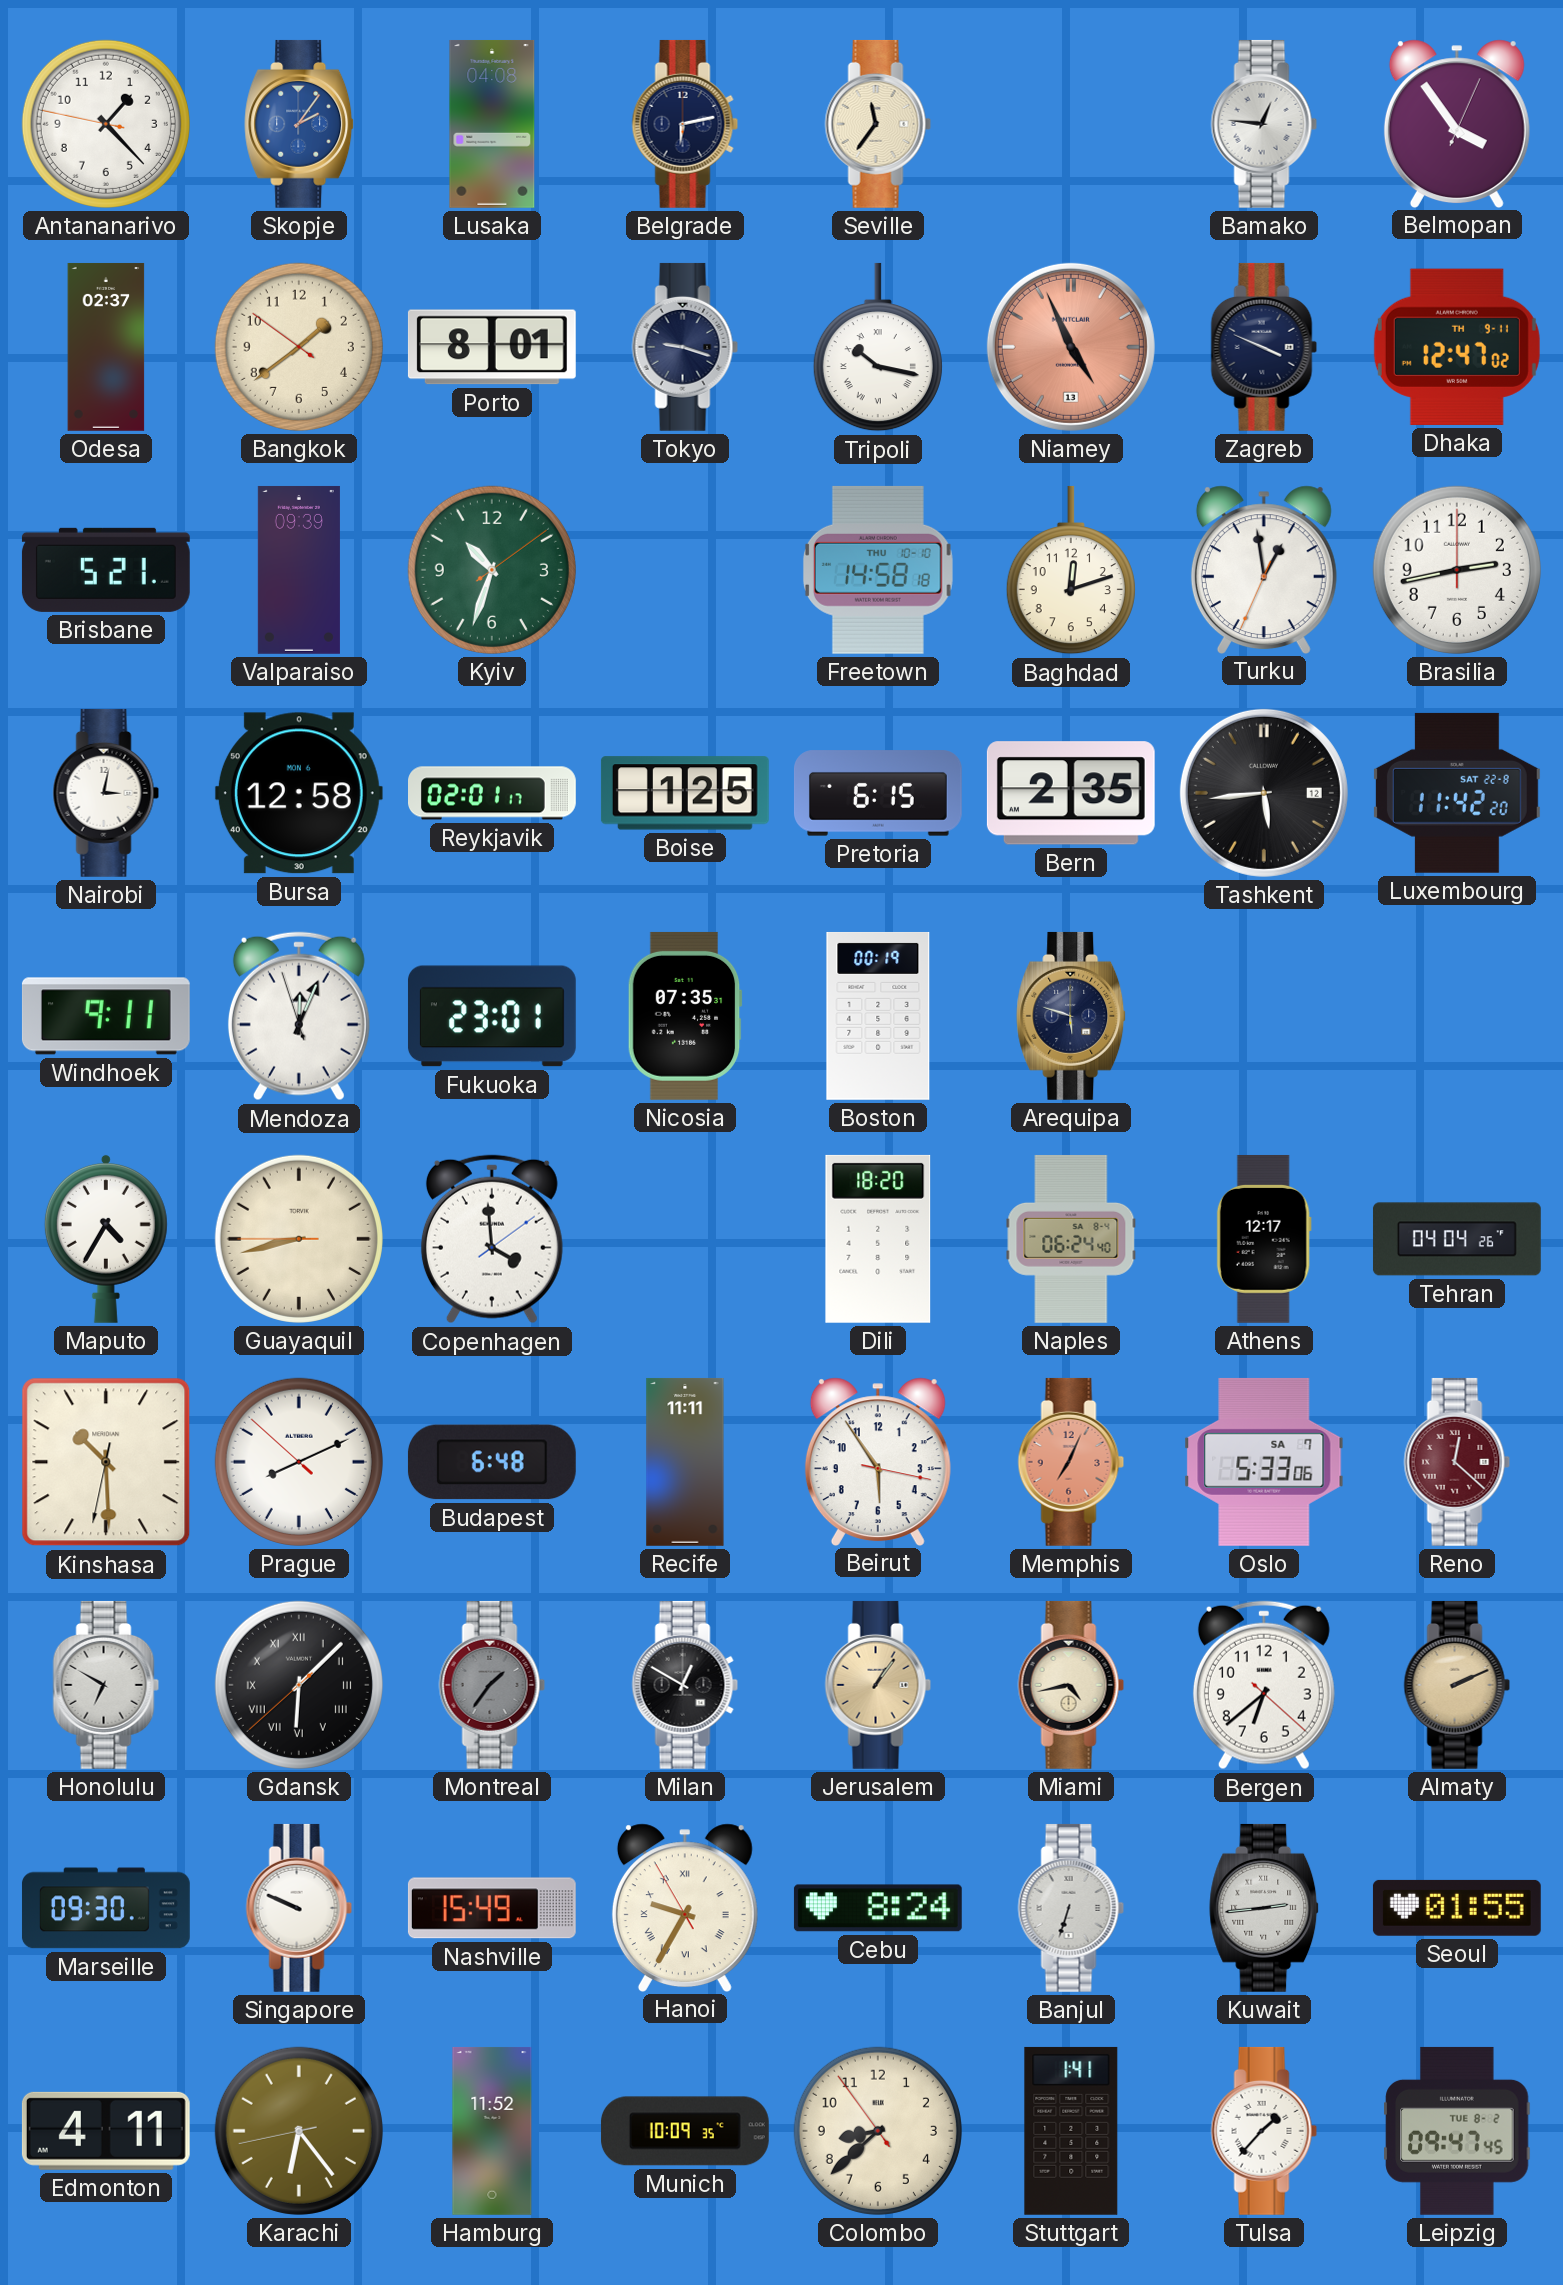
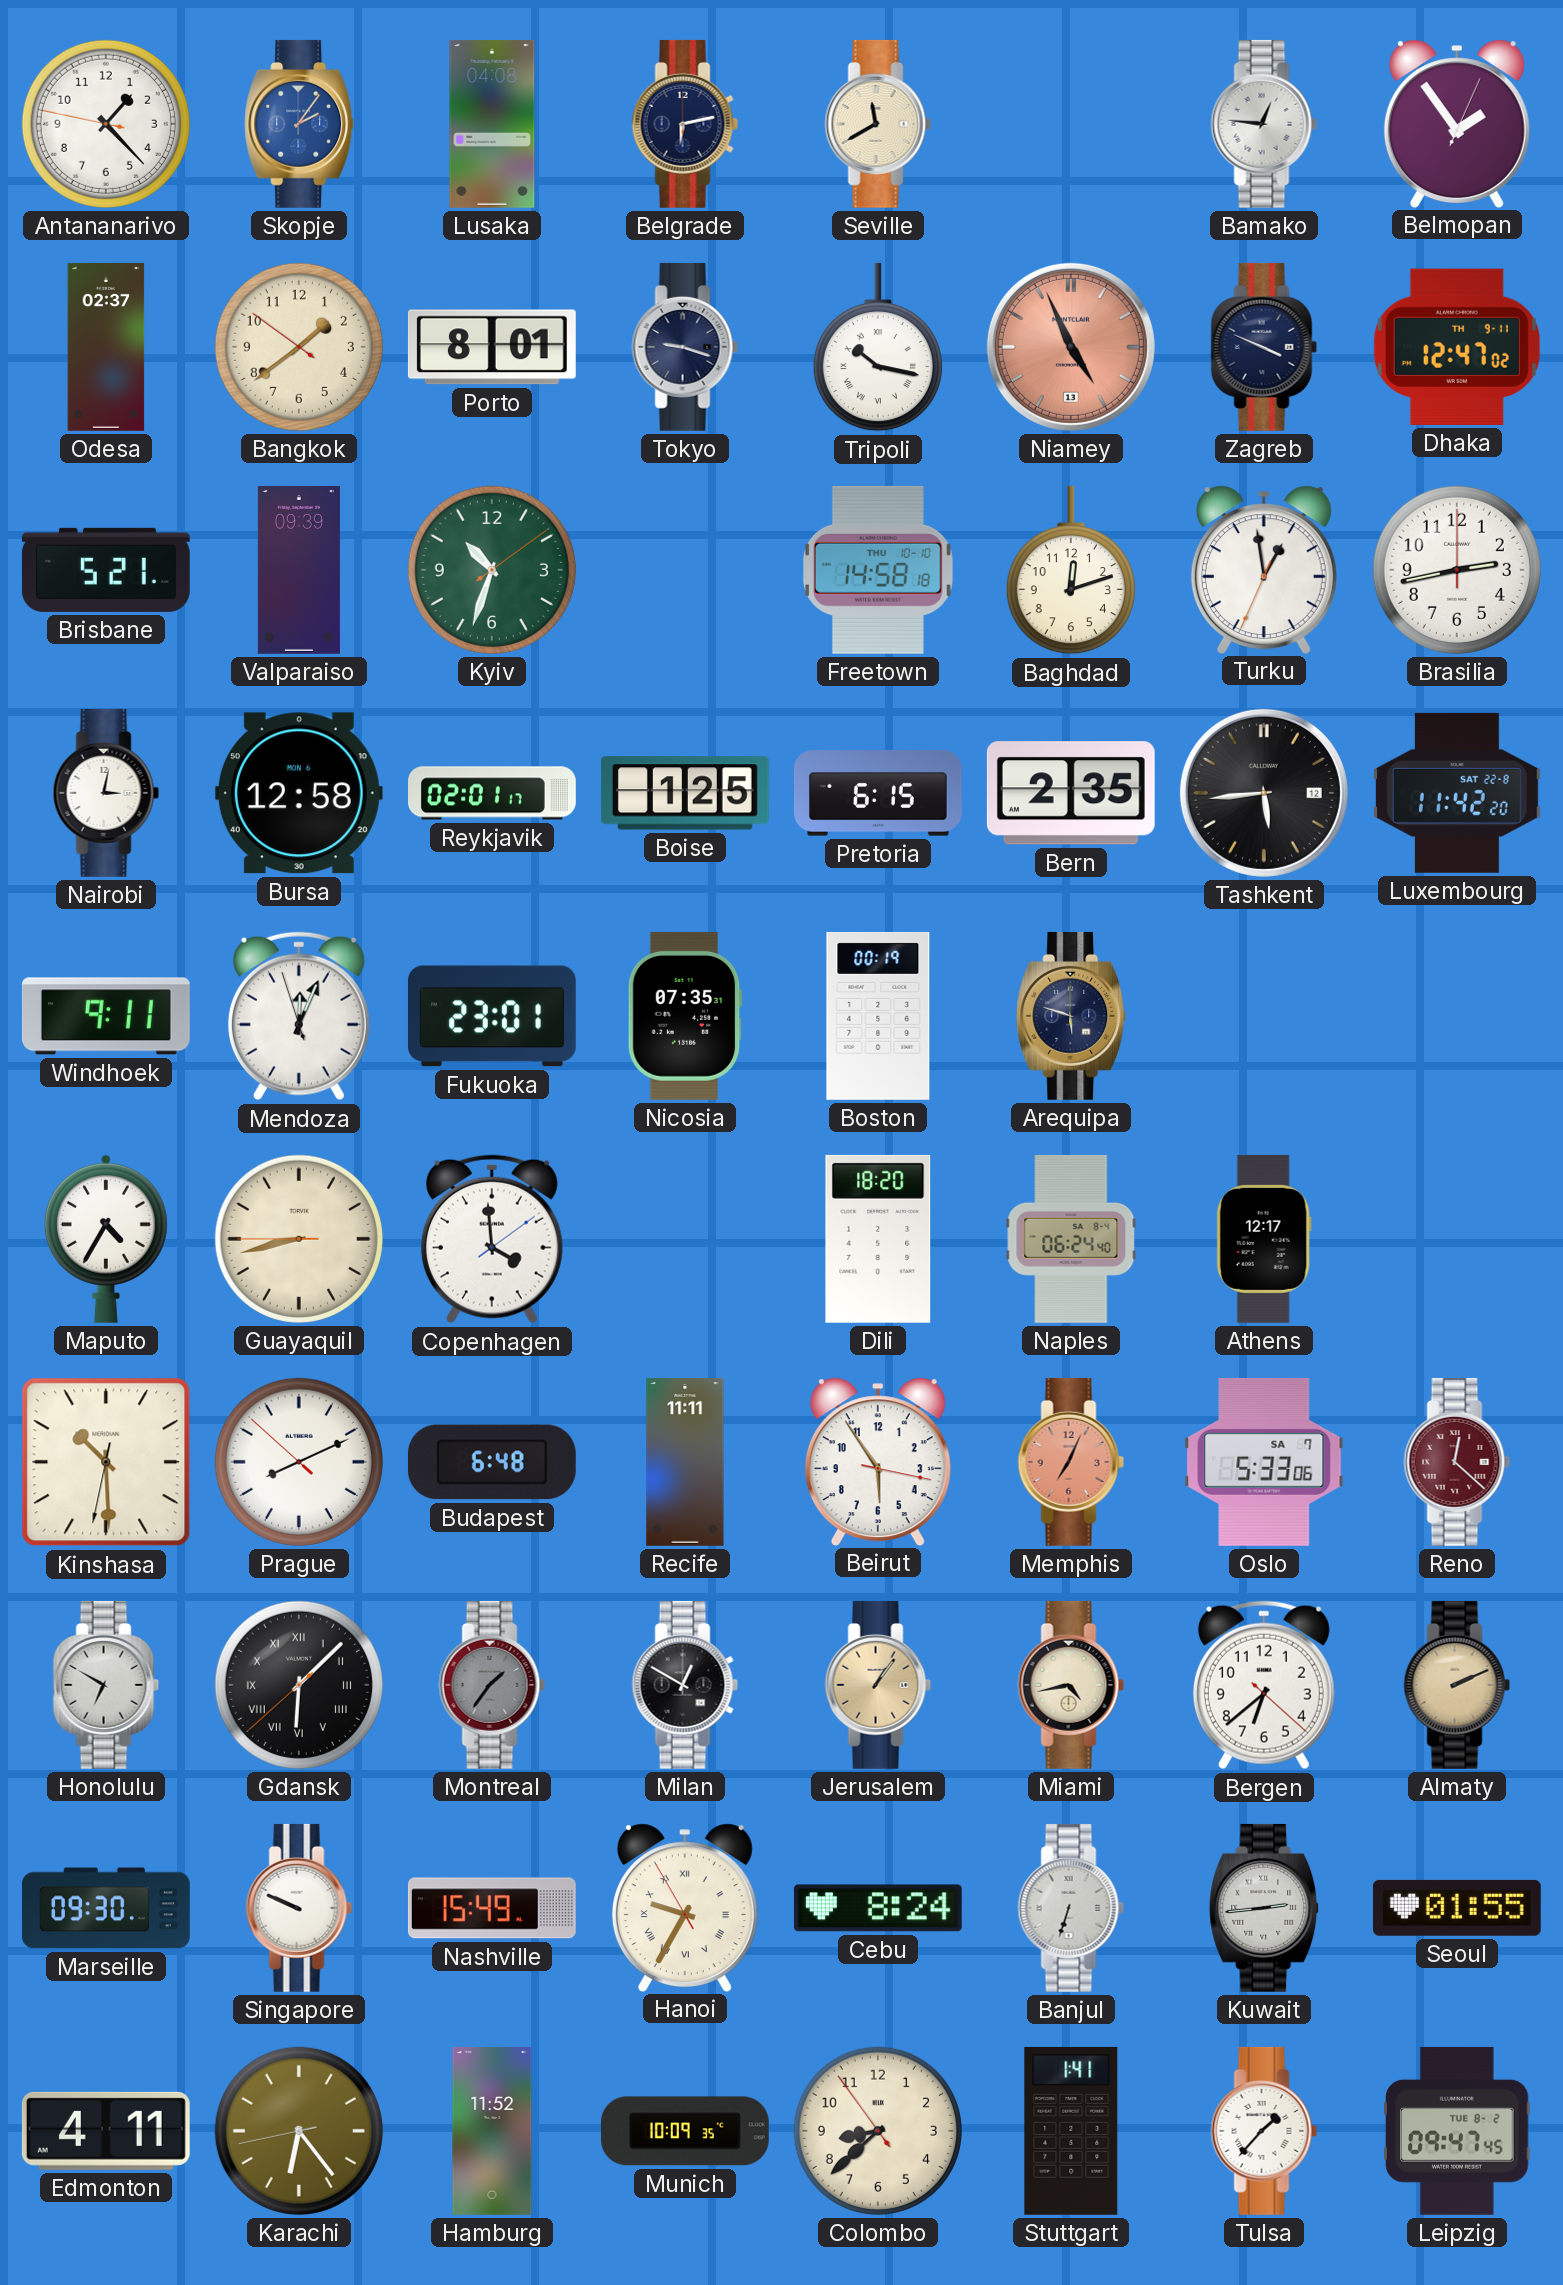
Seville: 11:36 -> 11:40
Belmopan: 3:54 -> 1:54
Tehran: 04:04 -> none
